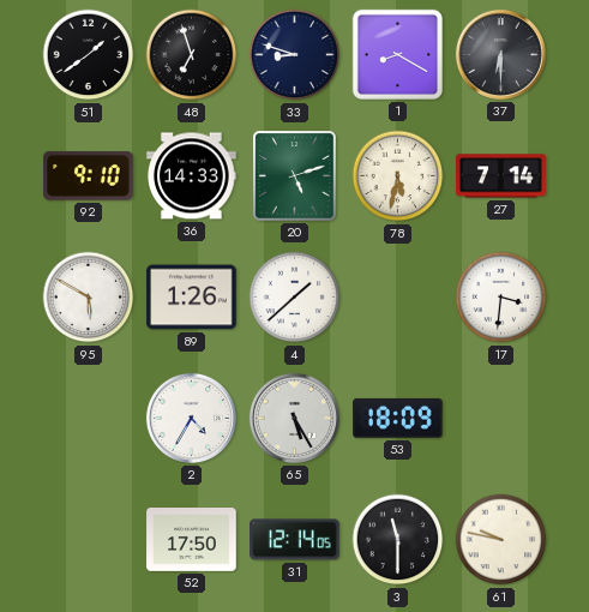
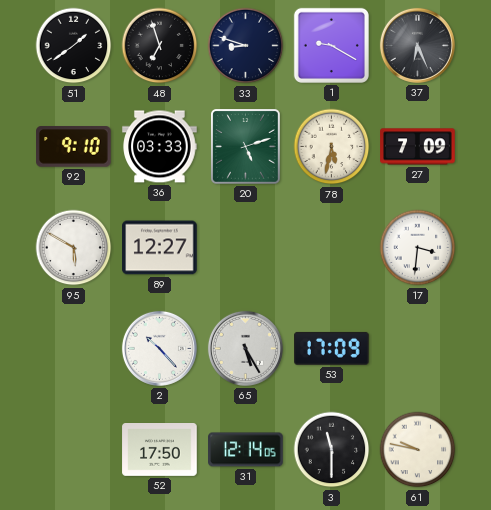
1: 8:20 -> 9:20
37: 6:30 -> 6:26
36: 14:33 -> 03:33
27: 7:14 -> 7:09
89: 1:26 -> 12:27
4: 1:38 -> none
2: 4:35 -> 10:23
53: 18:09 -> 17:09
